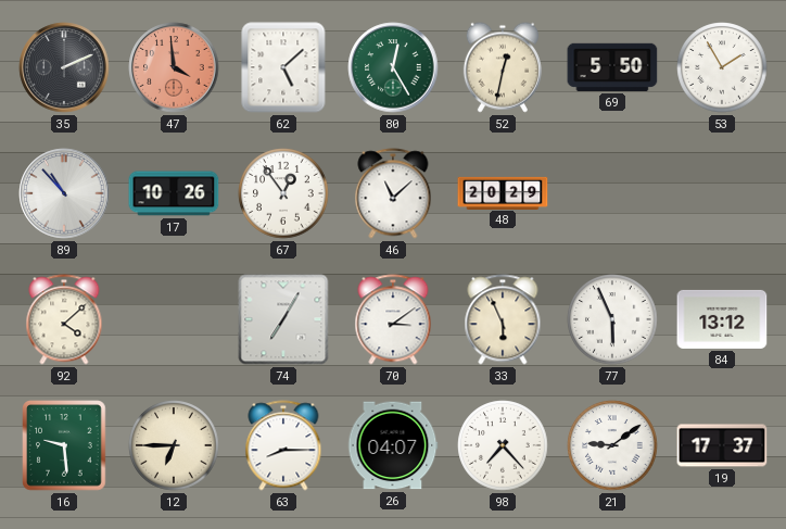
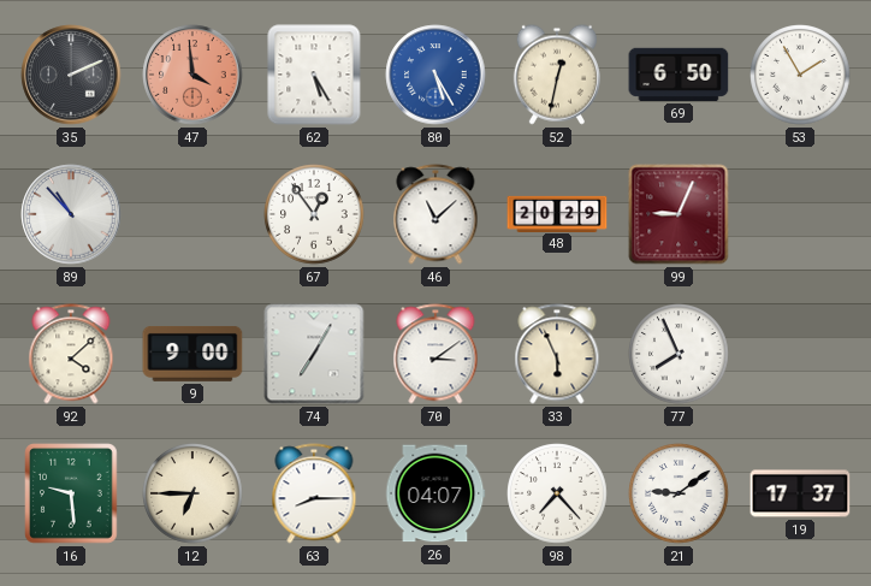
62: 5:08 -> 5:25
80: 12:25 -> 5:25
80 dial: green -> blue
69: 5:50 -> 6:50
17: 10:26 -> none
99: none -> 9:04
9: none -> 9:00
77: 5:56 -> 7:56
84: 13:12 -> none
